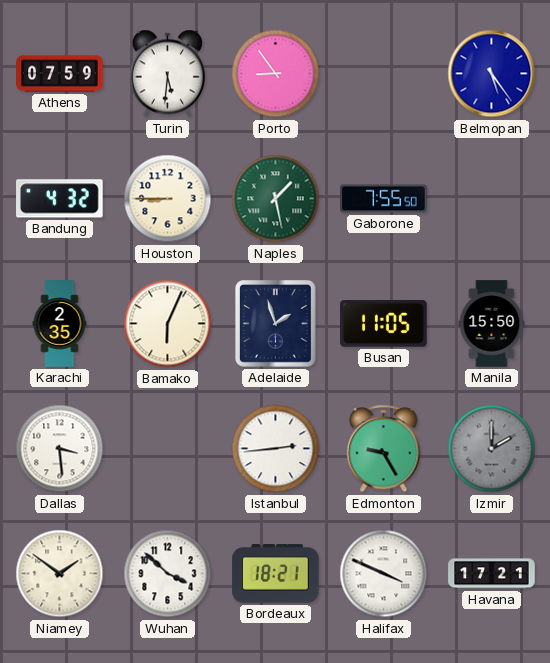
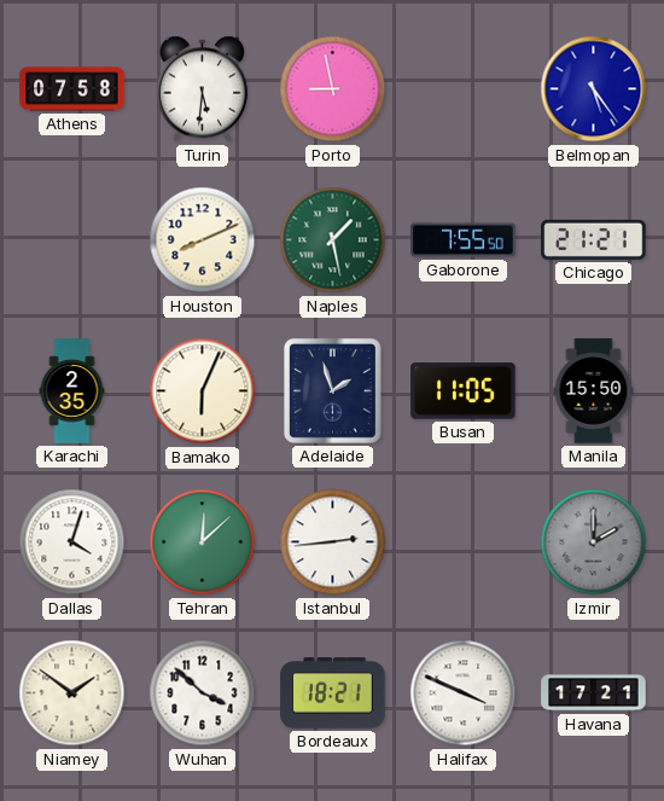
Athens: 07:59 -> 07:58
Porto: 8:54 -> 8:58
Bandung: 4:32 -> none
Houston: 8:45 -> 8:11
Chicago: none -> 21:21
Dallas: 3:29 -> 4:03
Tehran: none -> 12:08
Edmonton: 9:25 -> none
